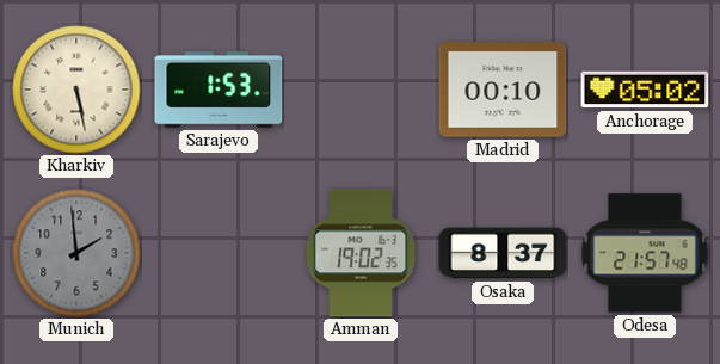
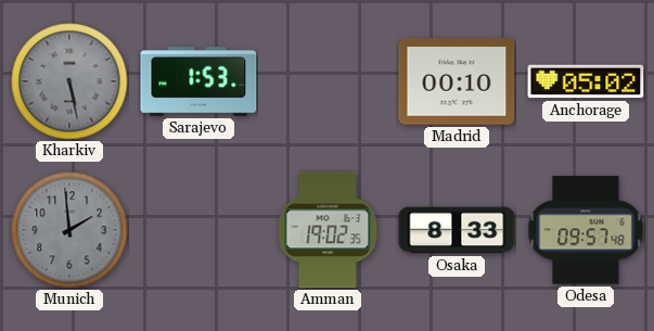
Kharkiv dial: cream -> grey
Osaka: 8:37 -> 8:33
Odesa: 21:57 -> 09:57
